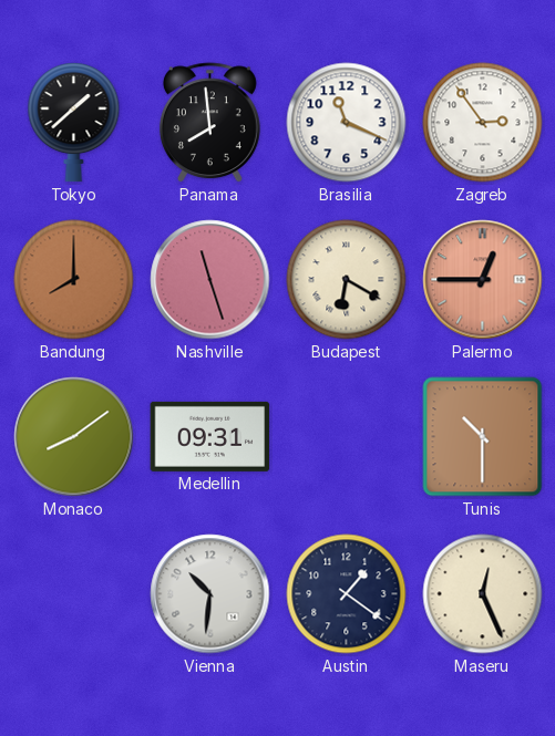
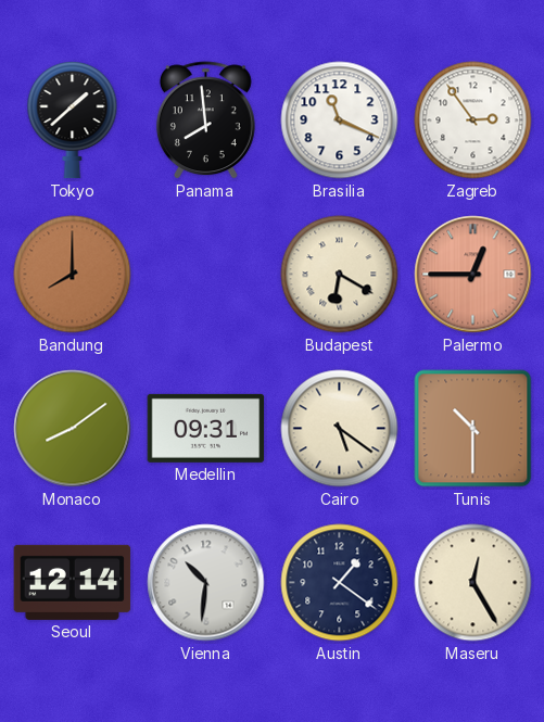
Nashville: 11:27 -> none
Cairo: none -> 5:21
Seoul: none -> 12:14
Maseru: 12:26 -> 12:25
